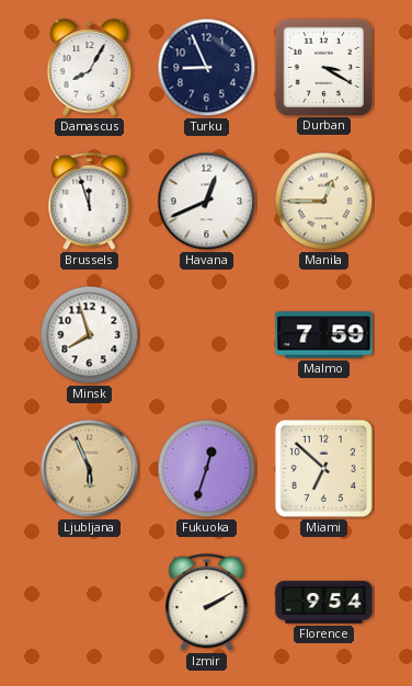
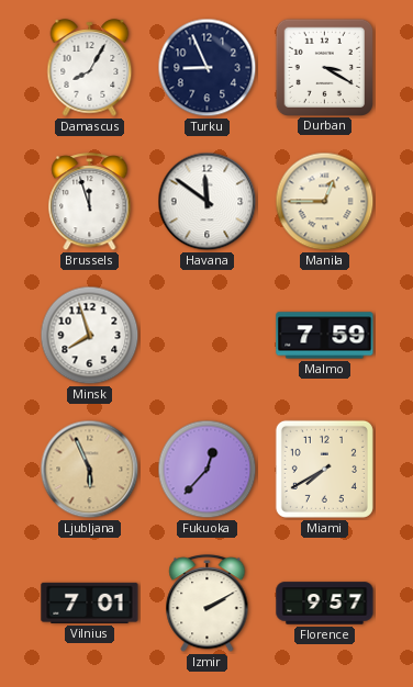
Havana: 12:41 -> 11:51
Fukuoka: 12:33 -> 12:37
Miami: 6:52 -> 7:40
Vilnius: none -> 7:01
Florence: 9:54 -> 9:57
